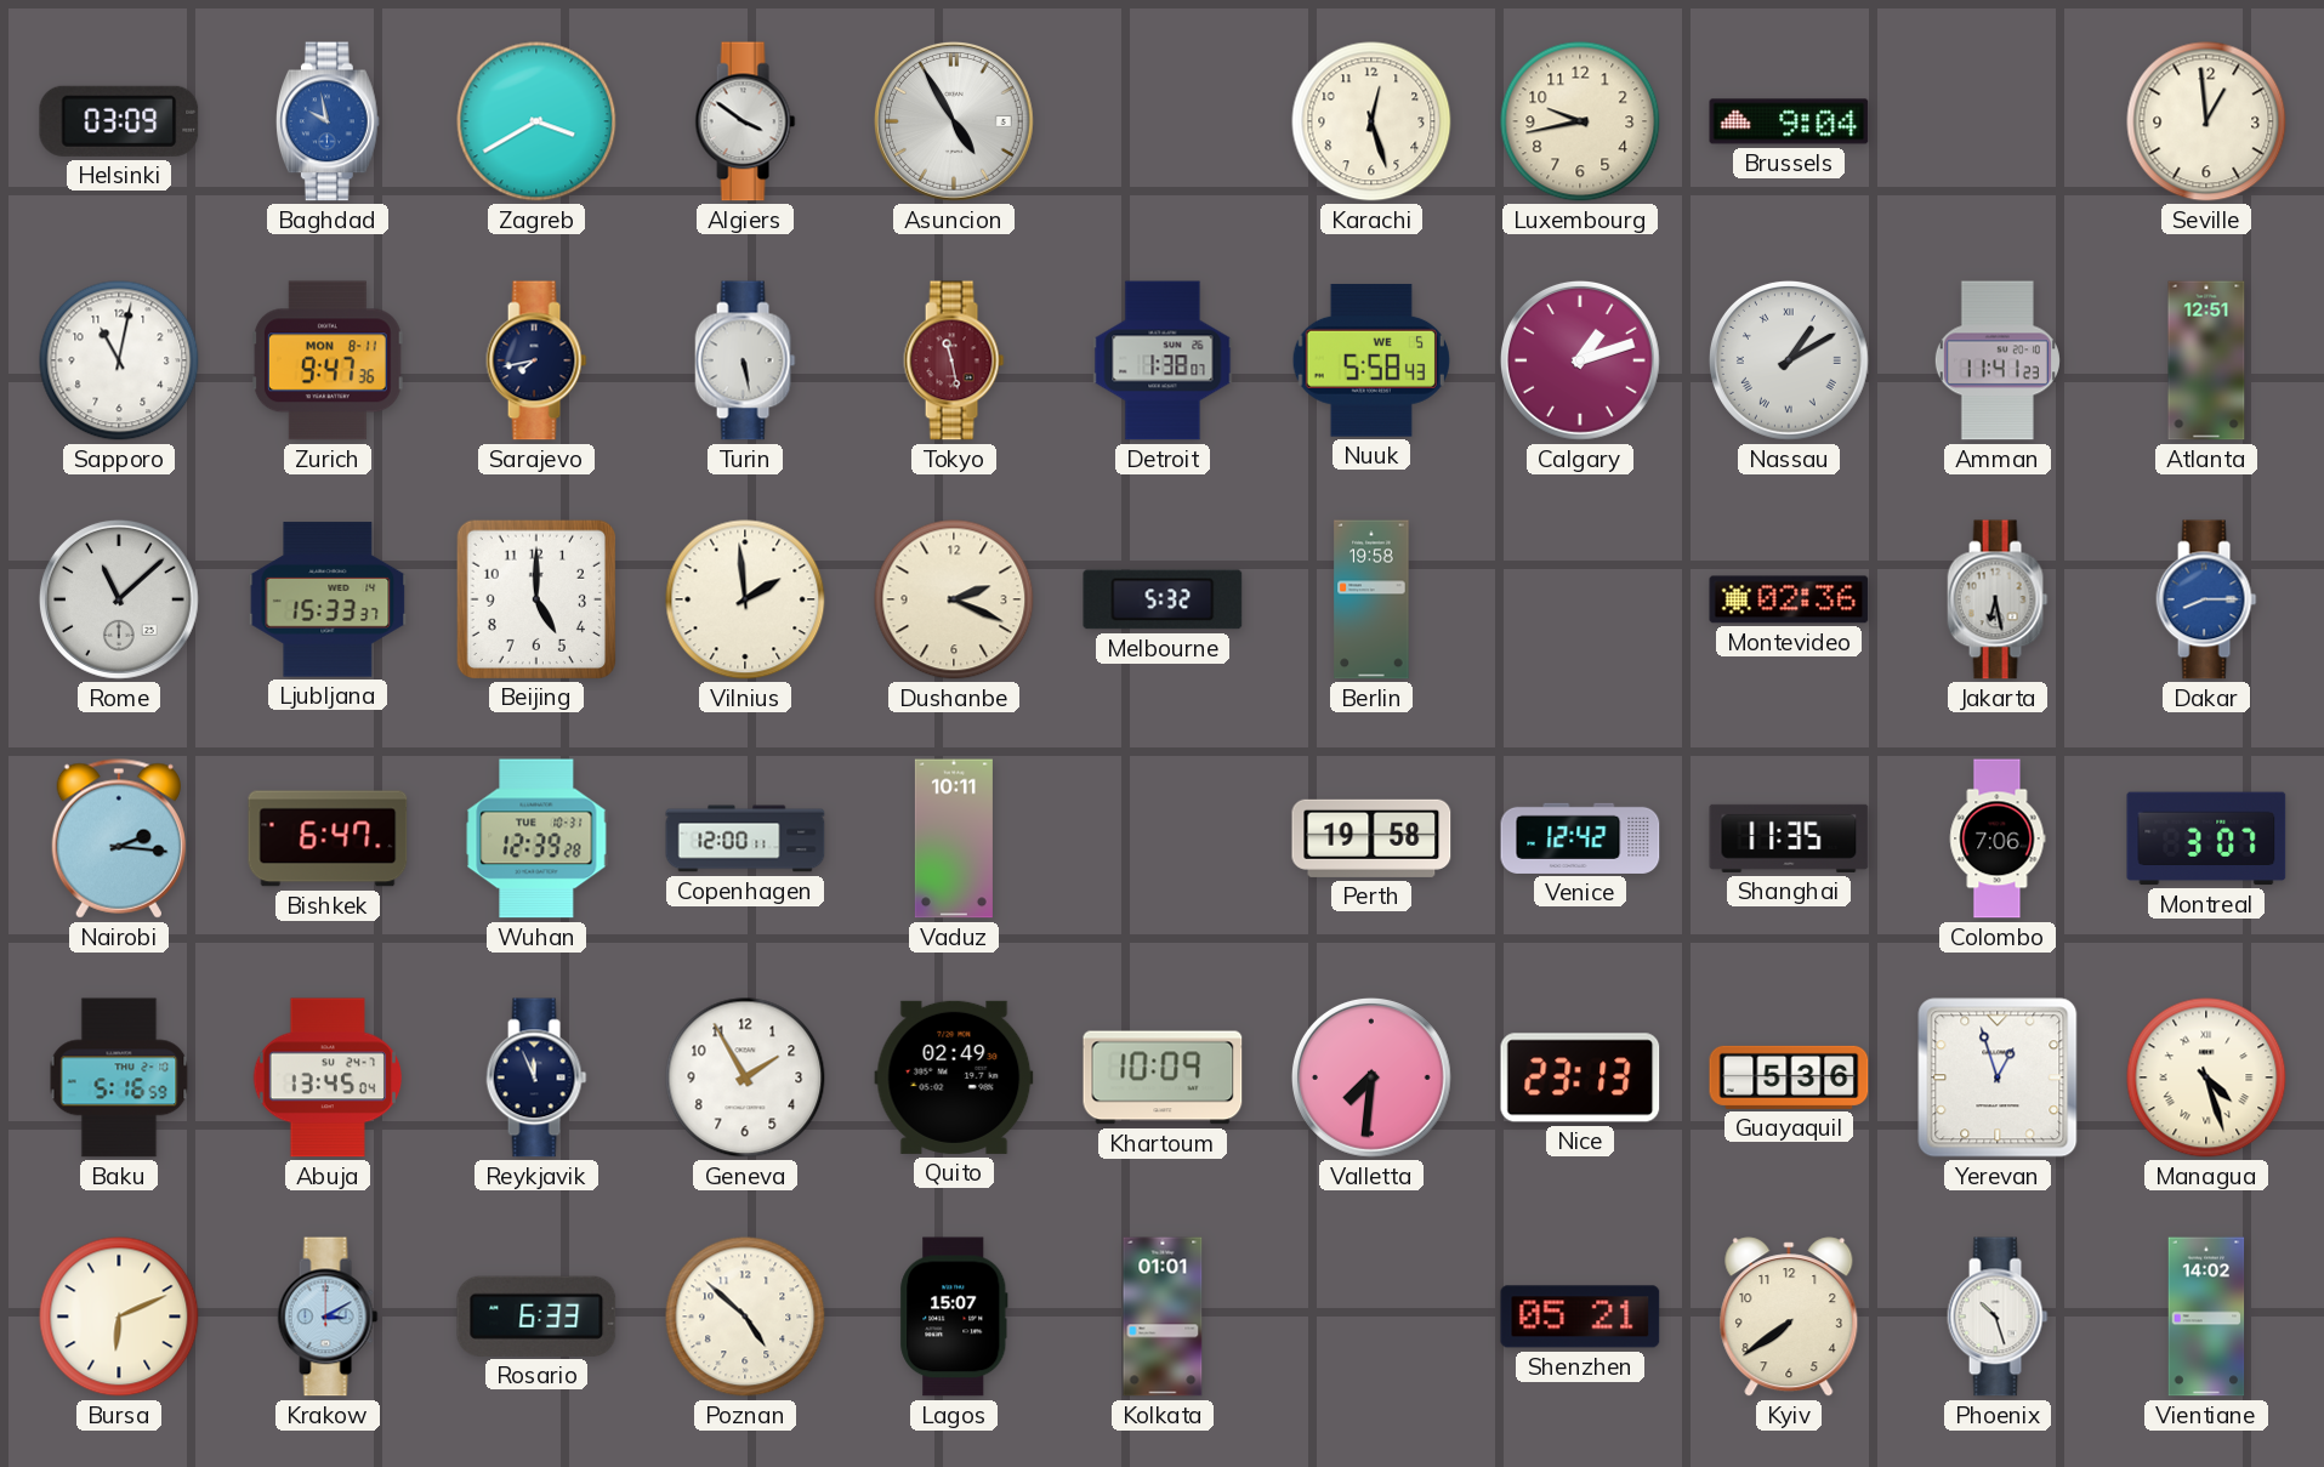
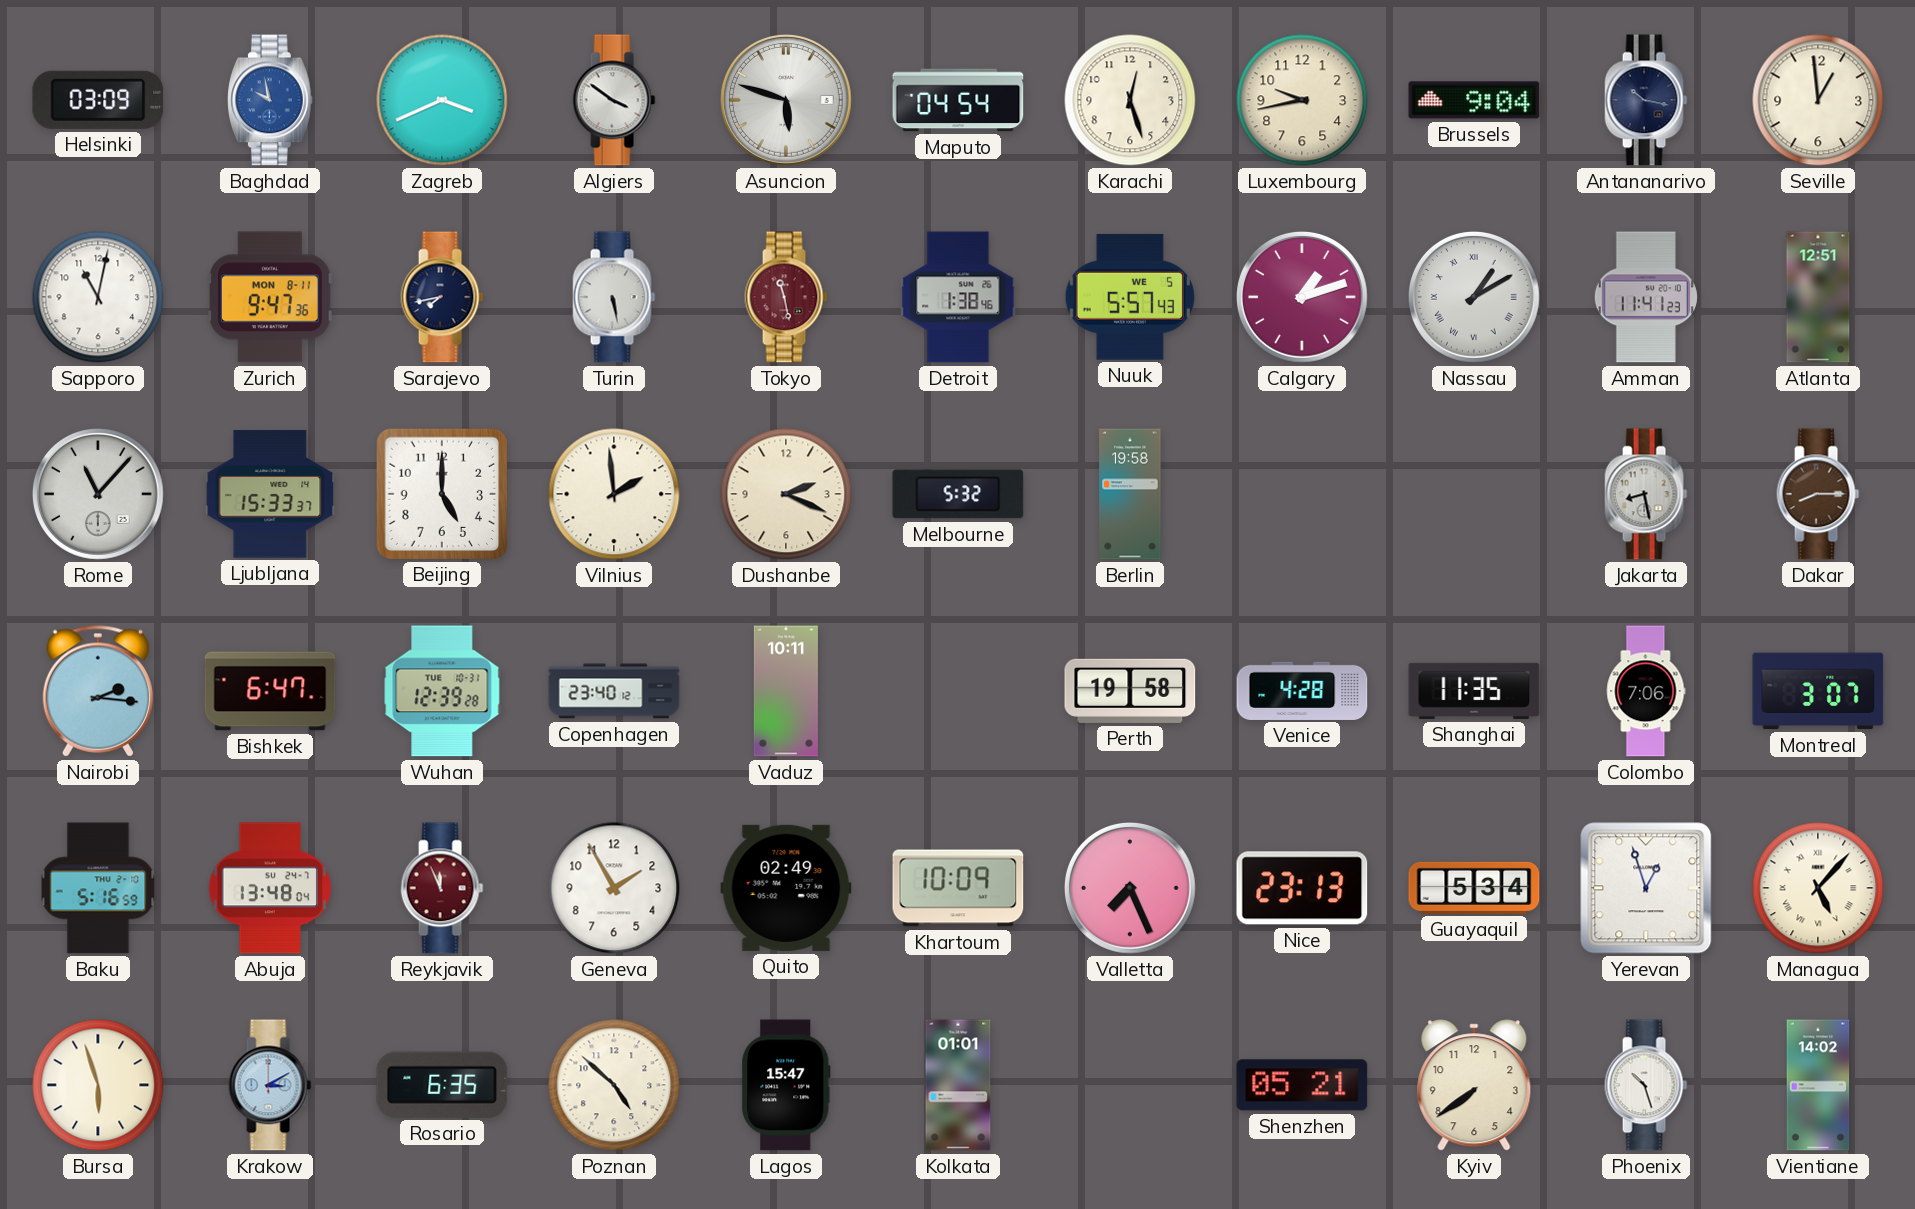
Zagreb: 3:40 -> 3:41
Asuncion: 4:55 -> 5:48
Maputo: none -> 04:54
Antananarivo: none -> 10:17
Detroit: 1:38:07 -> 1:38:46
Nuuk: 5:58 -> 5:57
Rome: 11:08 -> 11:07
Montevideo: 02:36 -> none
Jakarta: 6:28 -> 8:28
Dakar dial: blue -> brown
Copenhagen: 12:00 -> 23:40
Venice: 12:42 -> 4:28
Abuja: 13:45 -> 13:48
Reykjavik dial: navy -> burgundy
Valletta: 7:31 -> 7:26
Guayaquil: 5:36 -> 5:34
Managua: 4:27 -> 5:07
Bursa: 6:11 -> 5:57
Rosario: 6:33 -> 6:35
Lagos: 15:07 -> 15:47
